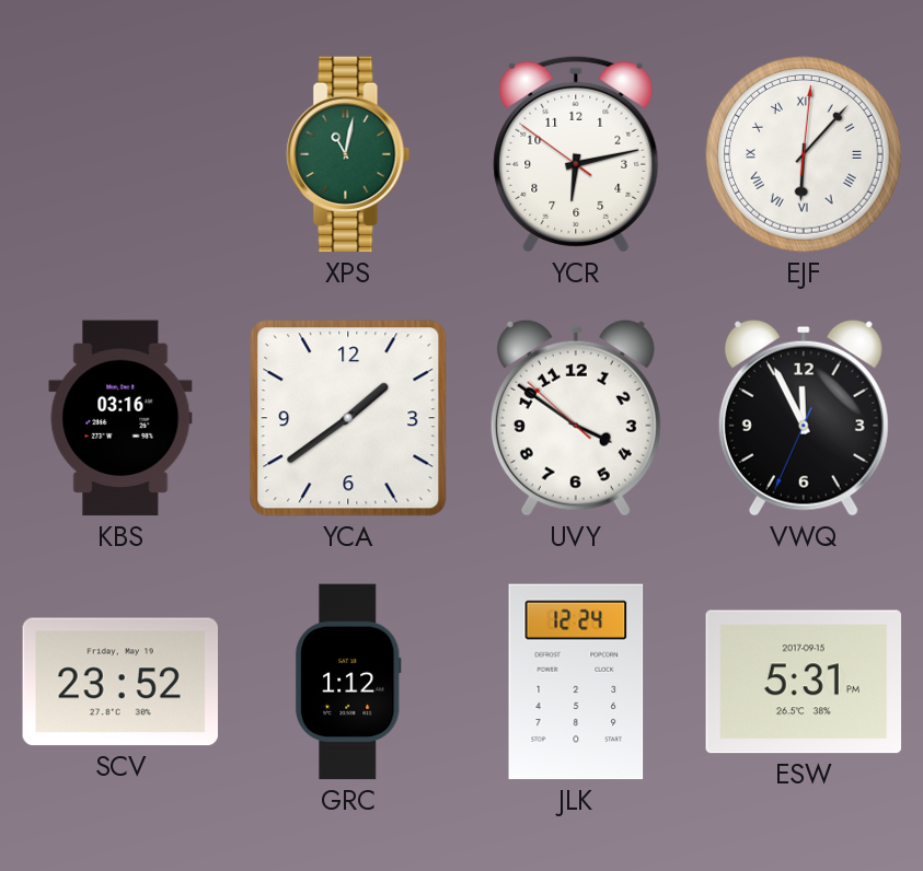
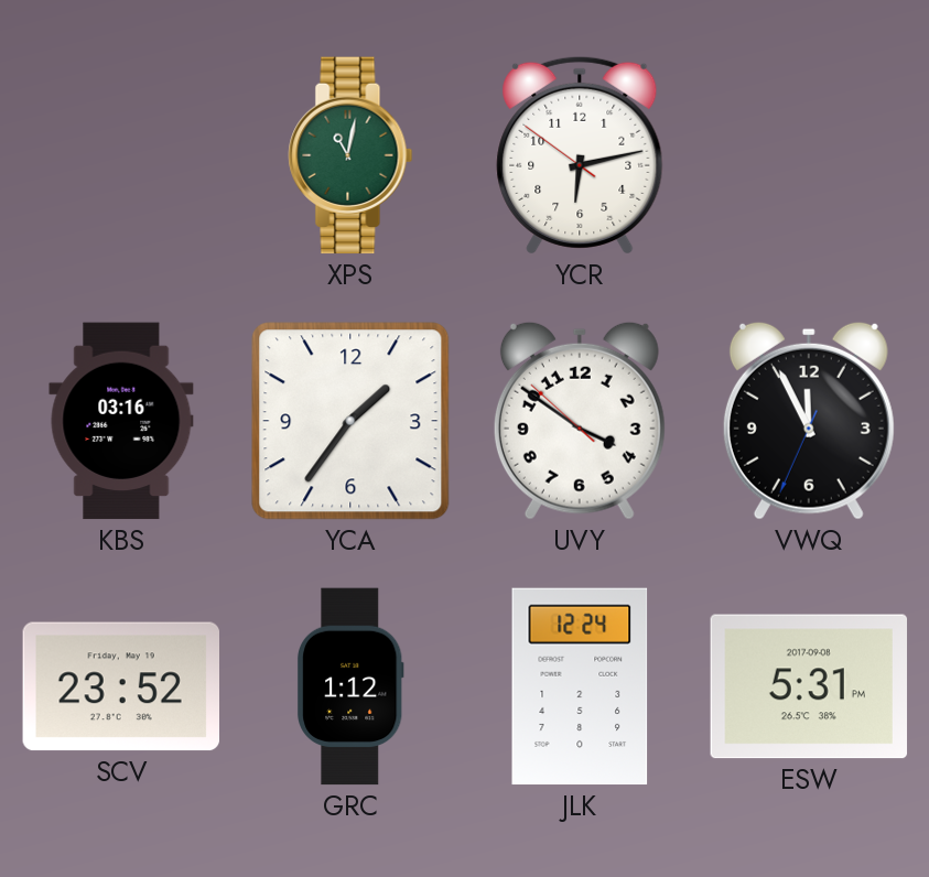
EJF: 6:07 -> none
YCA: 1:39 -> 1:36
ESW date: 2017-09-15 -> 2017-09-08
